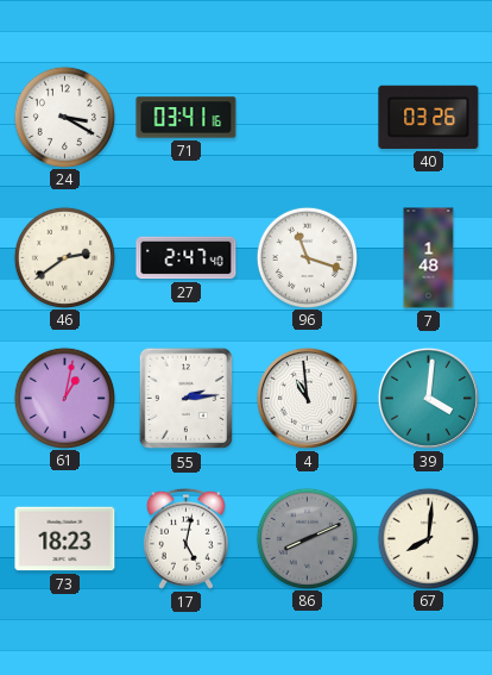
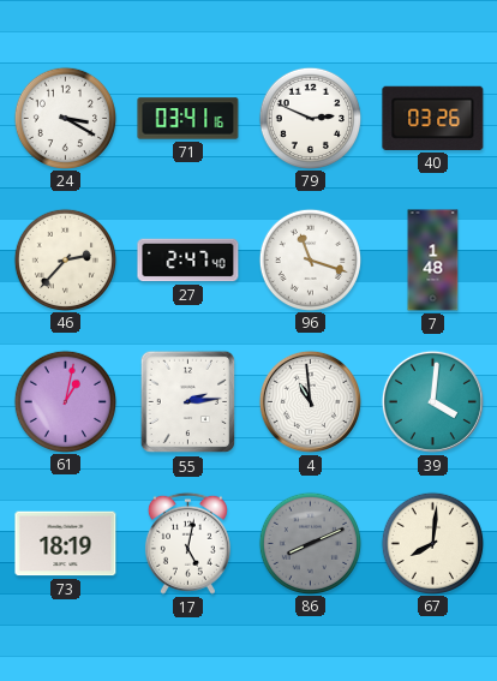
79: none -> 2:49
46: 2:39 -> 2:37
73: 18:23 -> 18:19
